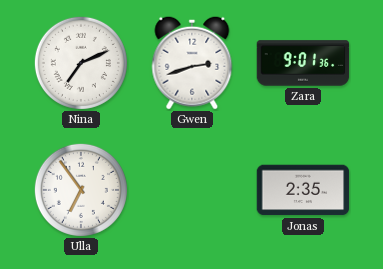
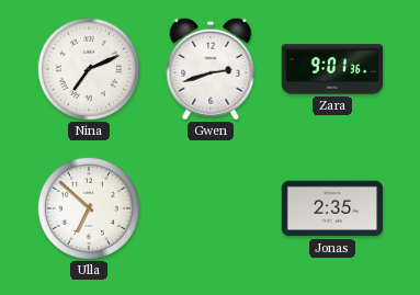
Ulla: 6:54 -> 6:52
